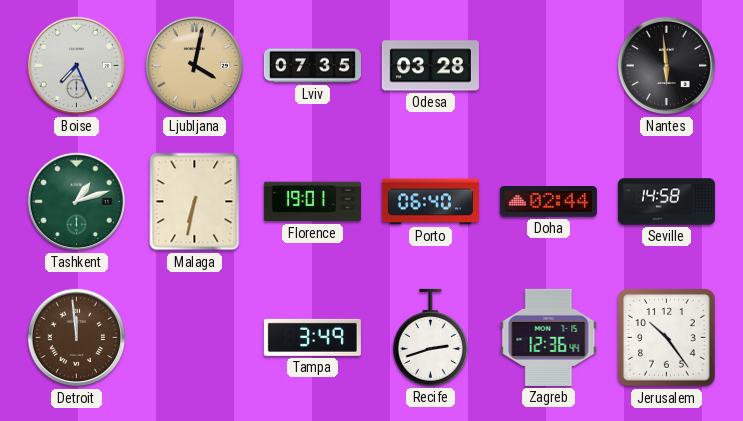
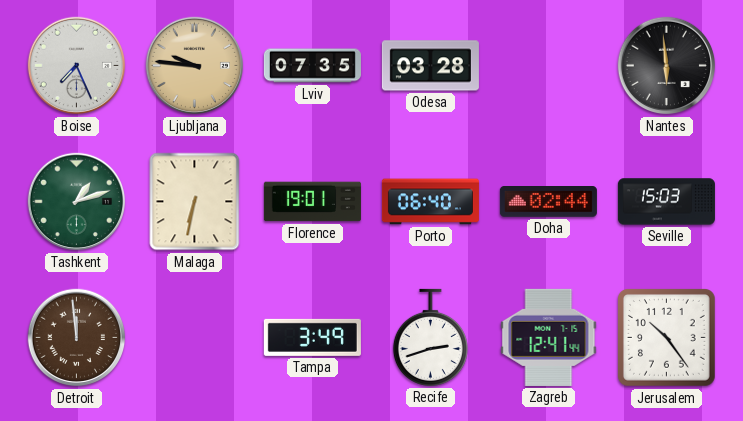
Ljubljana: 4:02 -> 9:46
Seville: 14:58 -> 15:03
Zagreb: 12:36 -> 12:41
